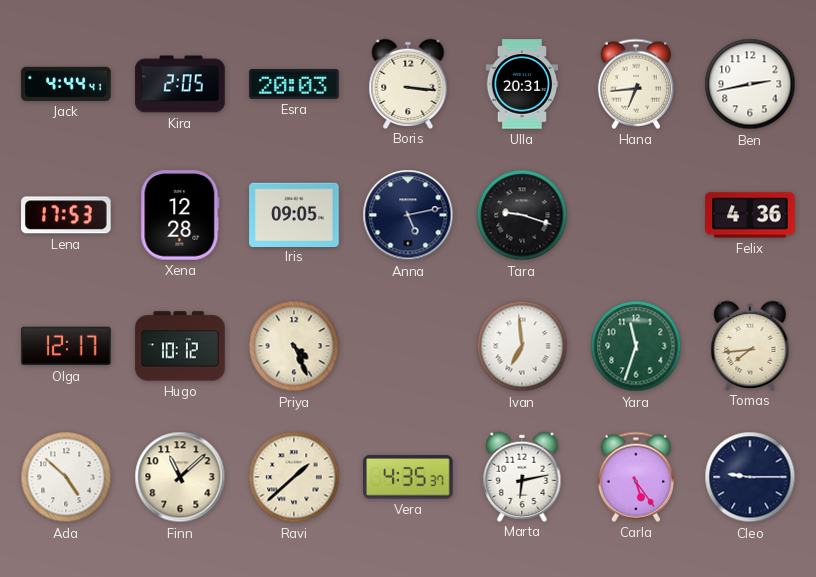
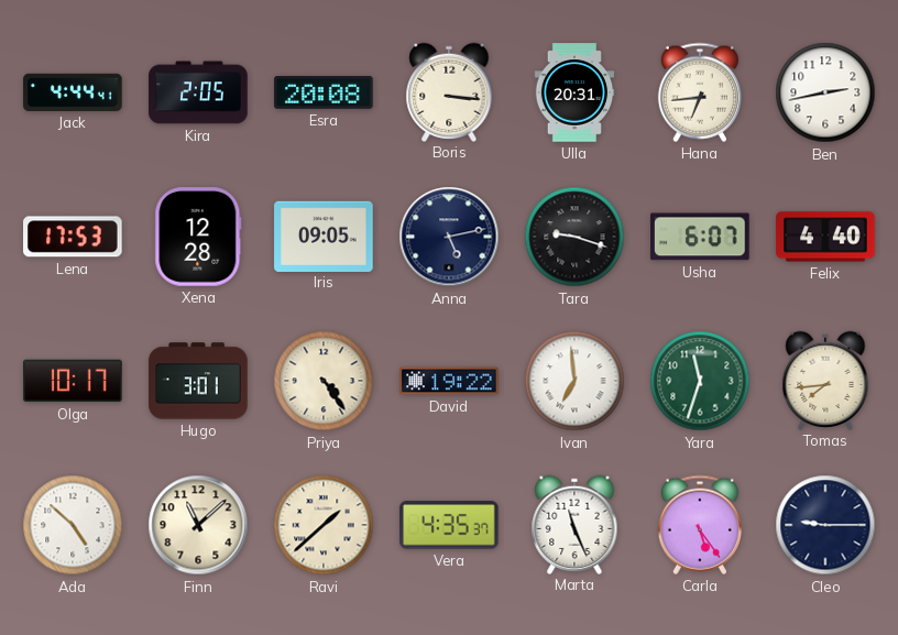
Esra: 20:03 -> 20:08
Usha: none -> 6:07
Felix: 4:36 -> 4:40
Olga: 12:17 -> 10:17
Hugo: 10:12 -> 3:01
Priya: 4:26 -> 4:24
David: none -> 19:22
Marta: 6:13 -> 11:26
